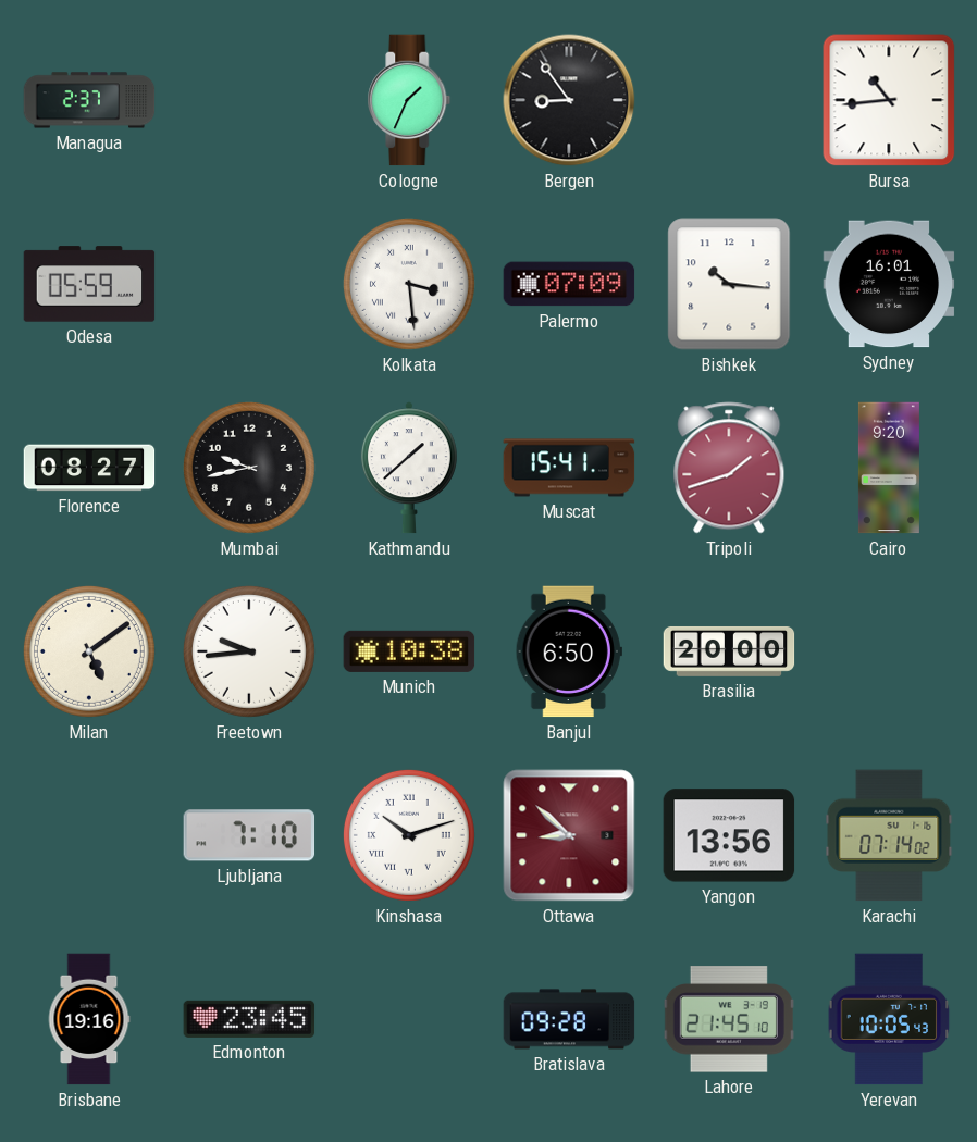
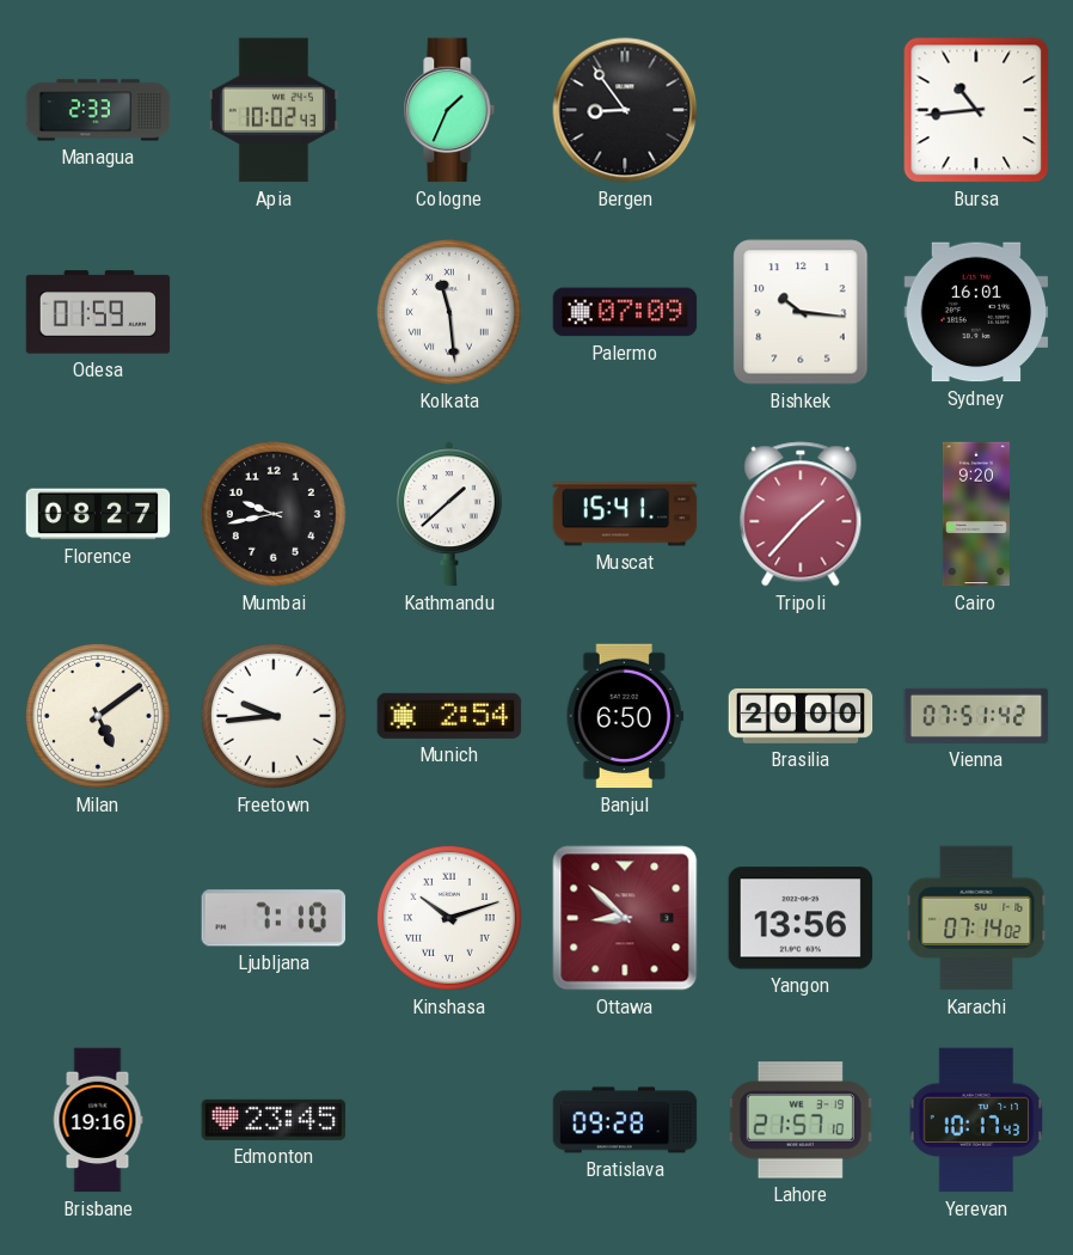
Managua: 2:37 -> 2:33
Apia: none -> 10:02
Odesa: 05:59 -> 01:59
Kolkata: 3:29 -> 11:29
Tripoli: 1:42 -> 1:37
Munich: 10:38 -> 2:54
Vienna: none -> 07:51
Lahore: 21:45 -> 21:57
Yerevan: 10:05 -> 10:17
